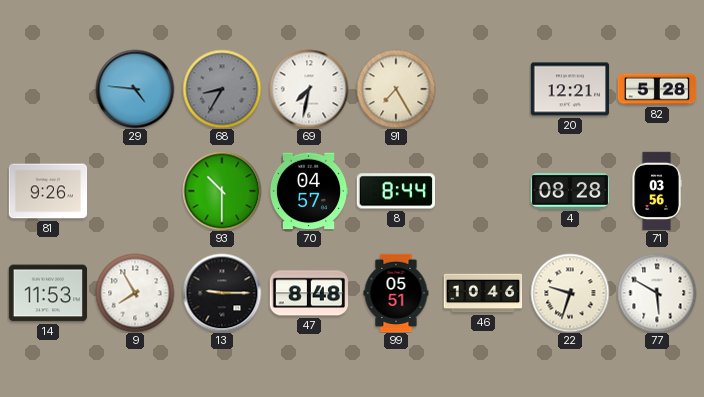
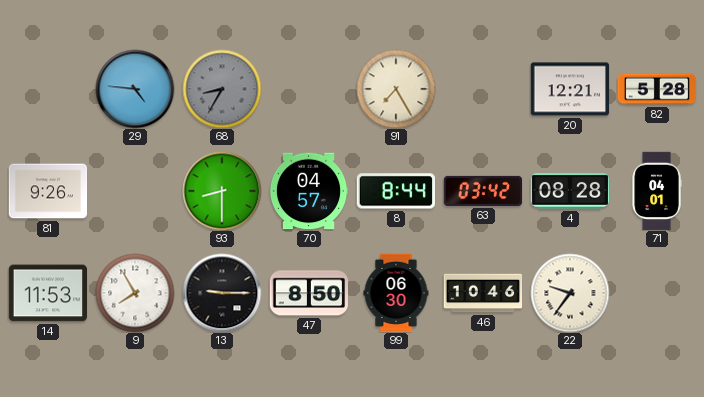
69: 7:32 -> none
93: 10:30 -> 8:30
63: none -> 03:42
71: 03:56 -> 04:01
47: 8:48 -> 8:50
99: 05:51 -> 06:30
22: 9:33 -> 9:36
77: 5:50 -> none
